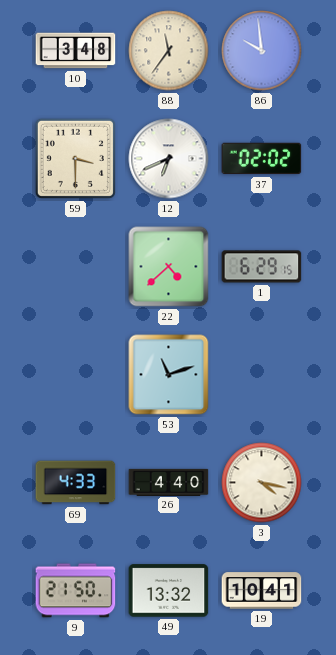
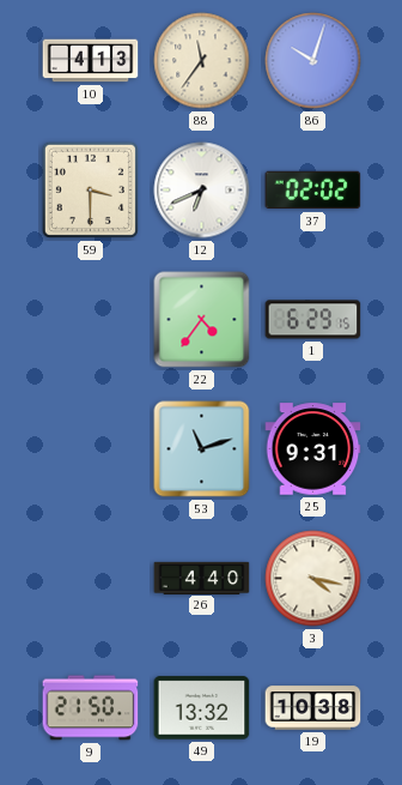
10: 3:48 -> 4:13
86: 9:59 -> 10:03
22: 4:38 -> 4:36
25: none -> 9:31
69: 4:33 -> none
19: 10:41 -> 10:38
